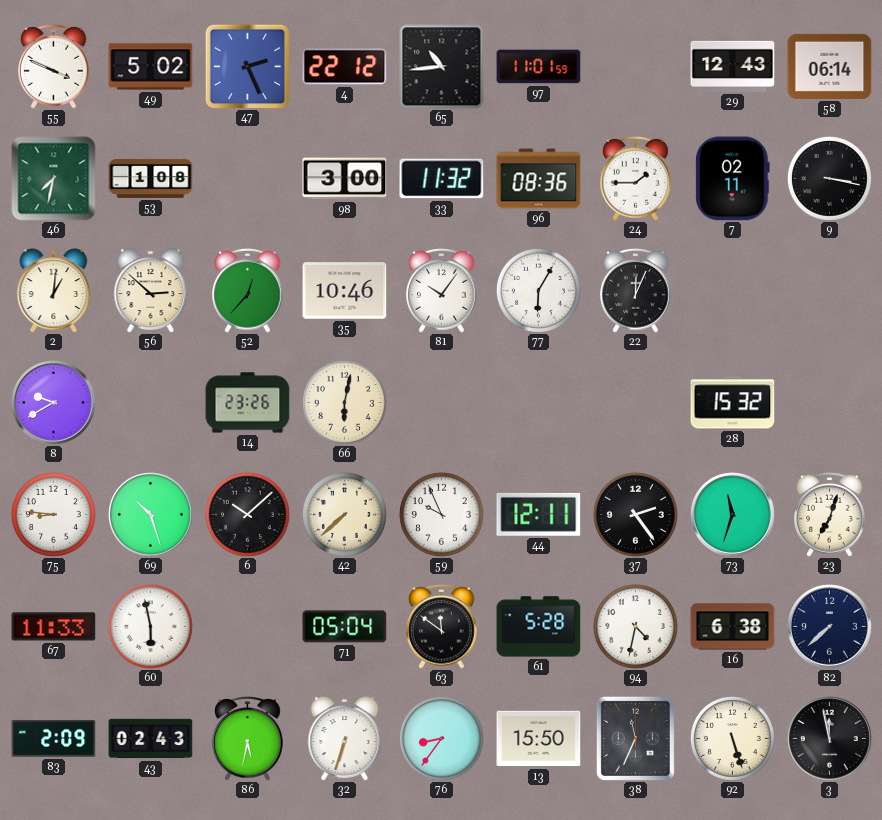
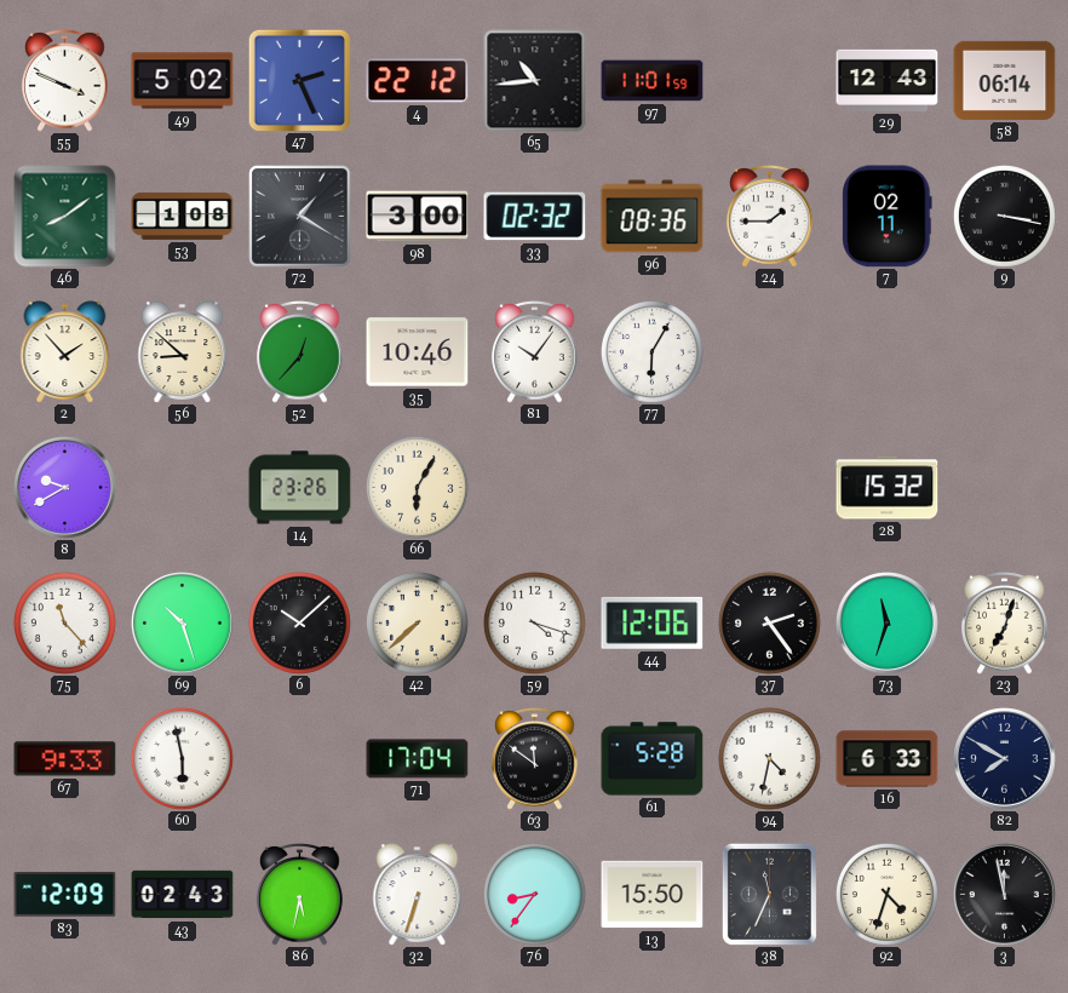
46: 7:32 -> 8:09
72: none -> 1:20
33: 11:32 -> 02:32
2: 1:01 -> 1:53
56: 2:52 -> 8:52
22: 12:04 -> none
66: 6:02 -> 6:05
75: 8:46 -> 11:23
59: 9:56 -> 4:18
44: 12:11 -> 12:06
67: 11:33 -> 9:33
71: 05:04 -> 17:04
16: 6:38 -> 6:33
82: 7:38 -> 7:50
83: 2:09 -> 12:09
92: 5:27 -> 4:33
